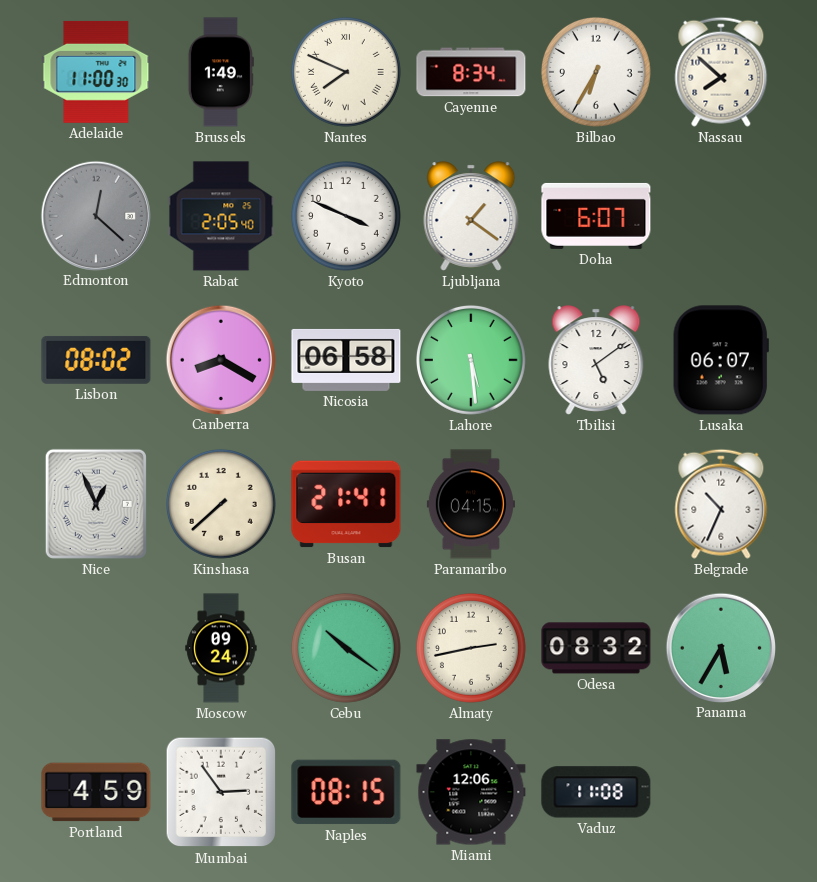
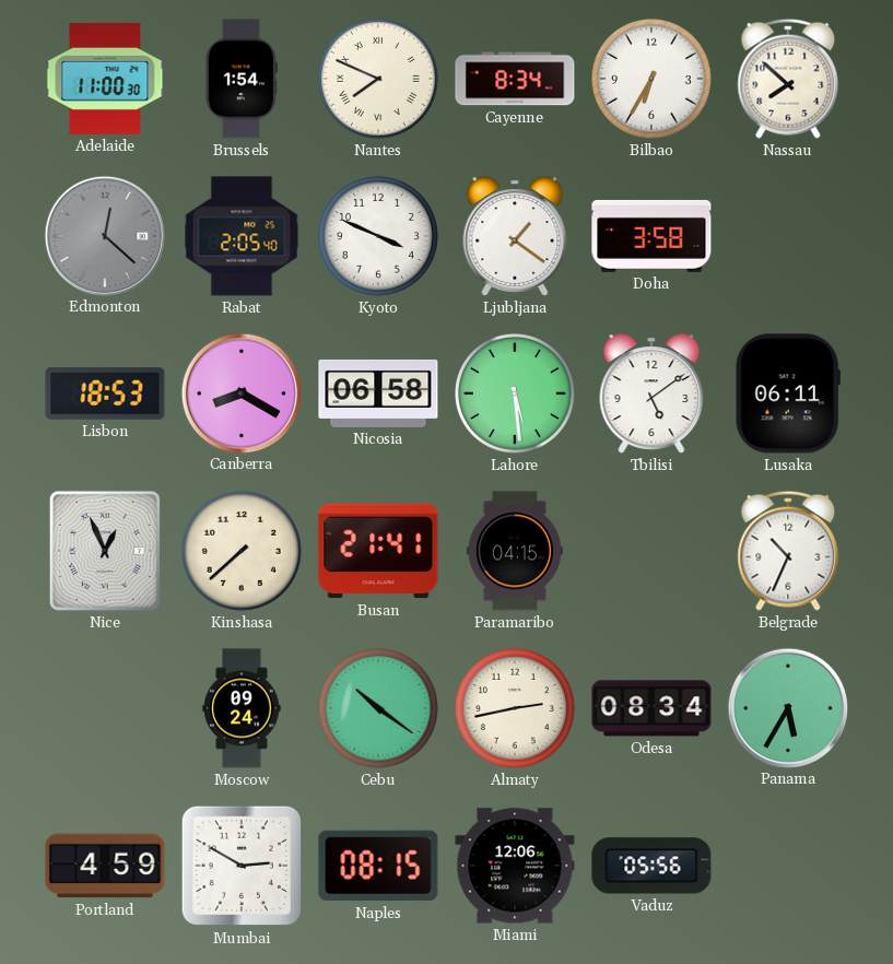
Brussels: 1:49 -> 1:54
Doha: 6:07 -> 3:58
Lisbon: 08:02 -> 18:53
Lusaka: 06:07 -> 06:11
Odesa: 08:32 -> 08:34
Mumbai: 2:54 -> 2:50
Vaduz: 11:08 -> 05:56
